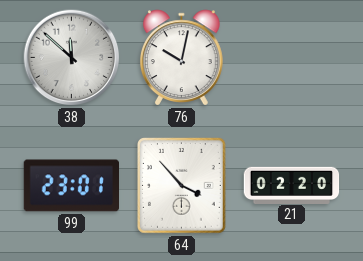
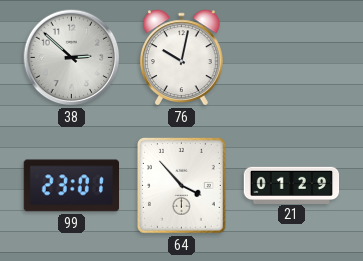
38: 11:52 -> 2:52
21: 02:20 -> 01:29
